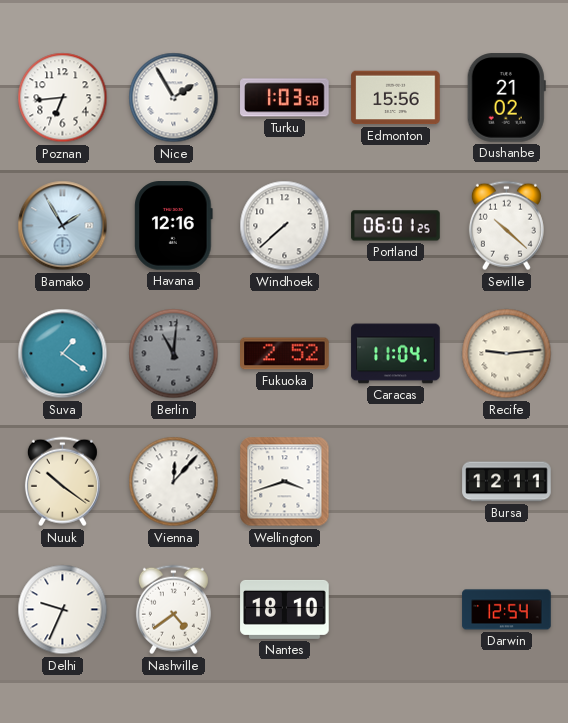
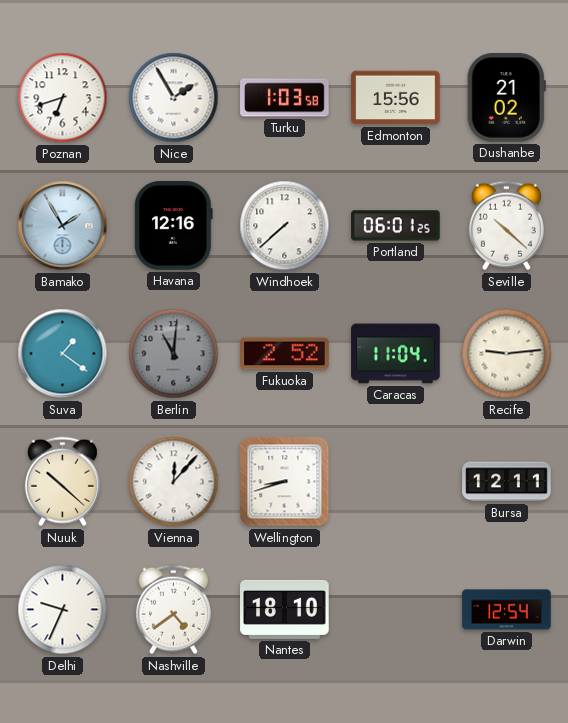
Poznan: 6:44 -> 6:42
Nuuk: 10:21 -> 10:22
Wellington: 3:42 -> 8:42
